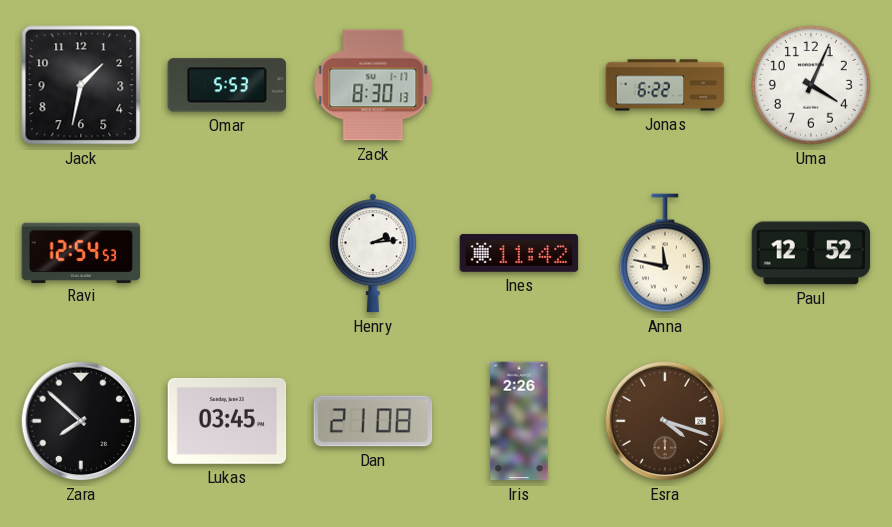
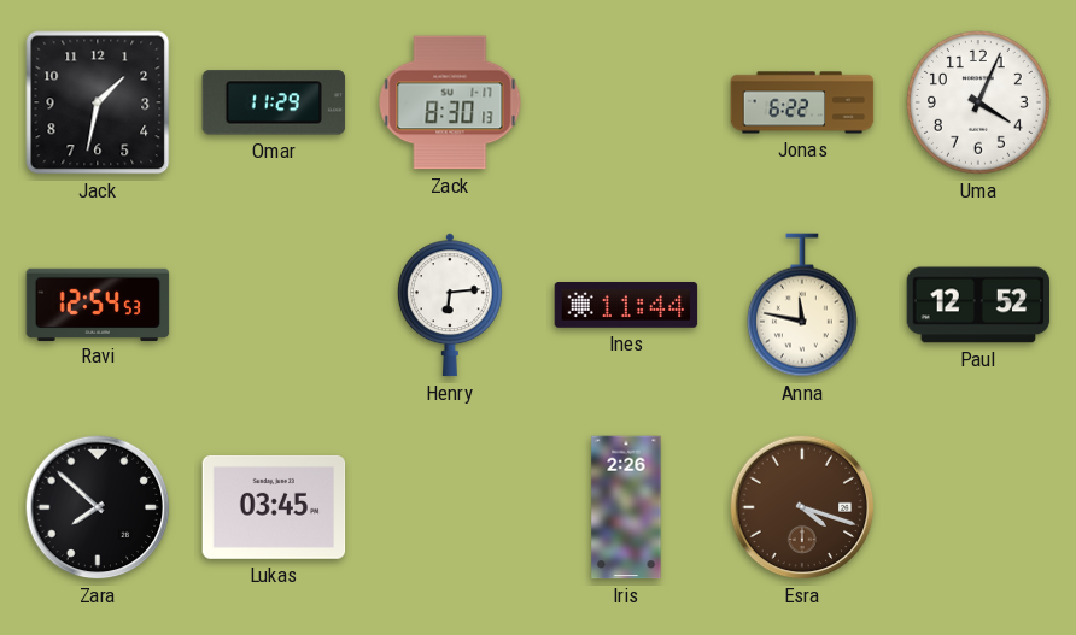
Omar: 5:53 -> 11:29
Henry: 2:14 -> 6:14
Ines: 11:42 -> 11:44
Dan: 21:08 -> none
